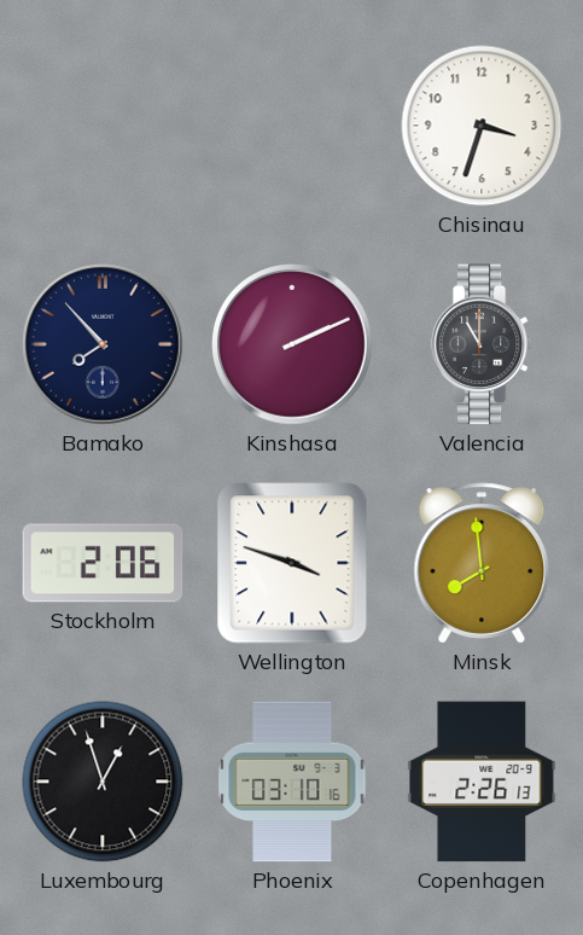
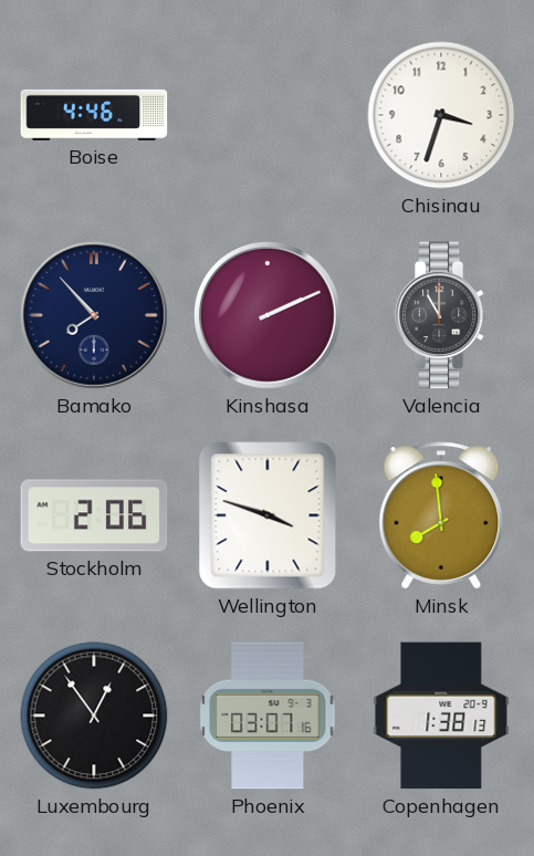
Boise: none -> 4:46
Luxembourg: 12:57 -> 12:54
Phoenix: 03:10 -> 03:07
Copenhagen: 2:26 -> 1:38
